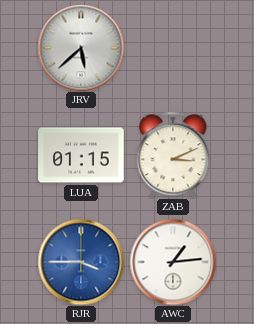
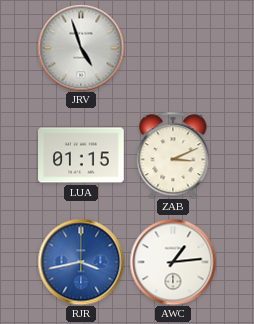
JRV: 5:38 -> 4:57
RJR: 3:45 -> 3:43
